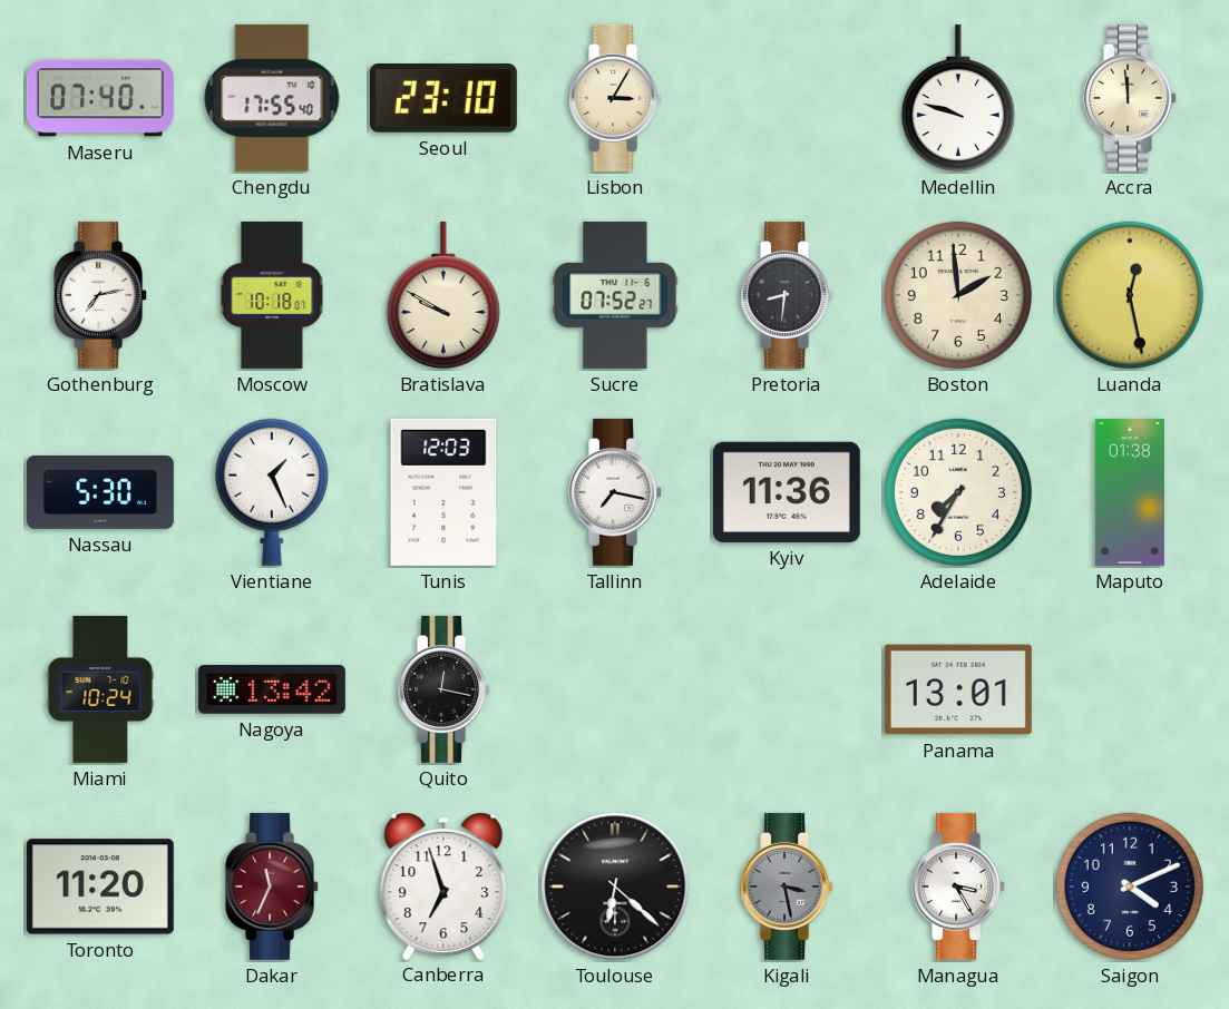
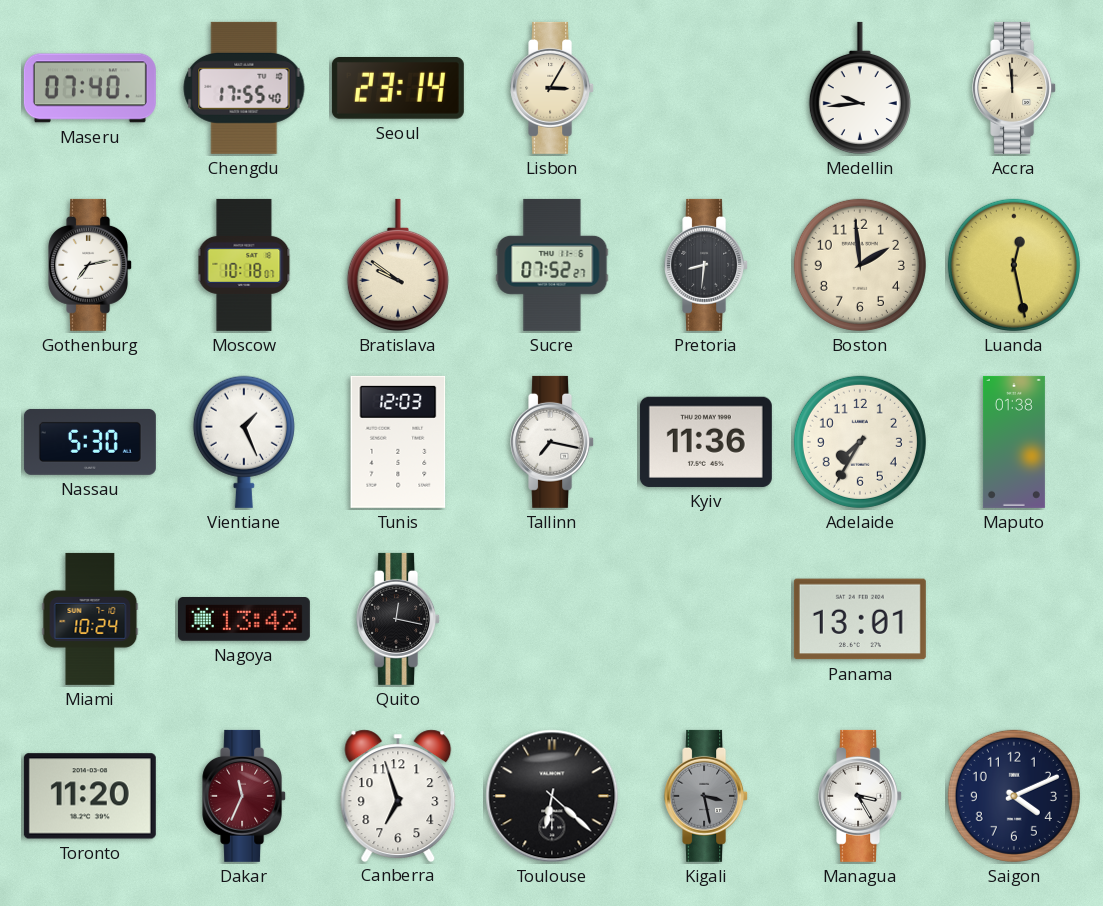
Seoul: 23:10 -> 23:14
Medellin: 9:48 -> 9:44
Bratislava: 9:50 -> 9:51
